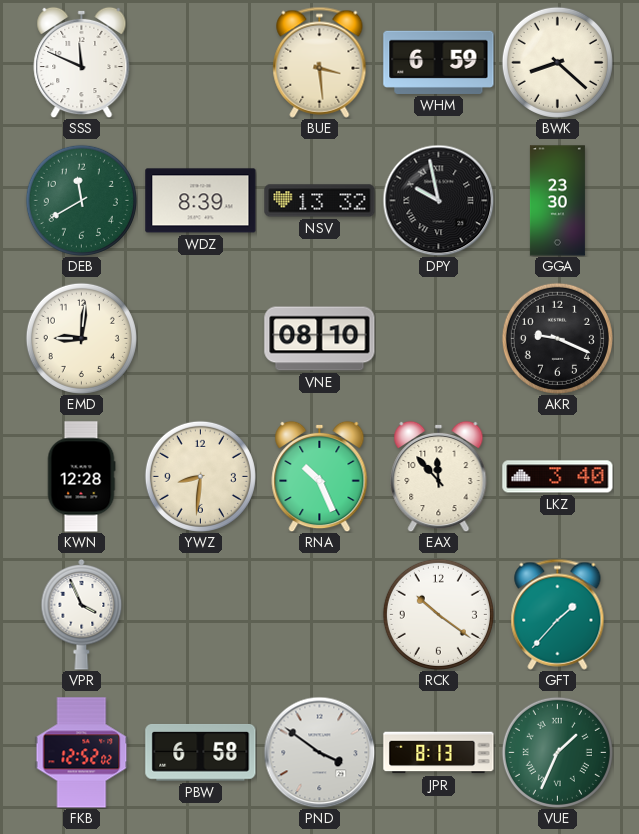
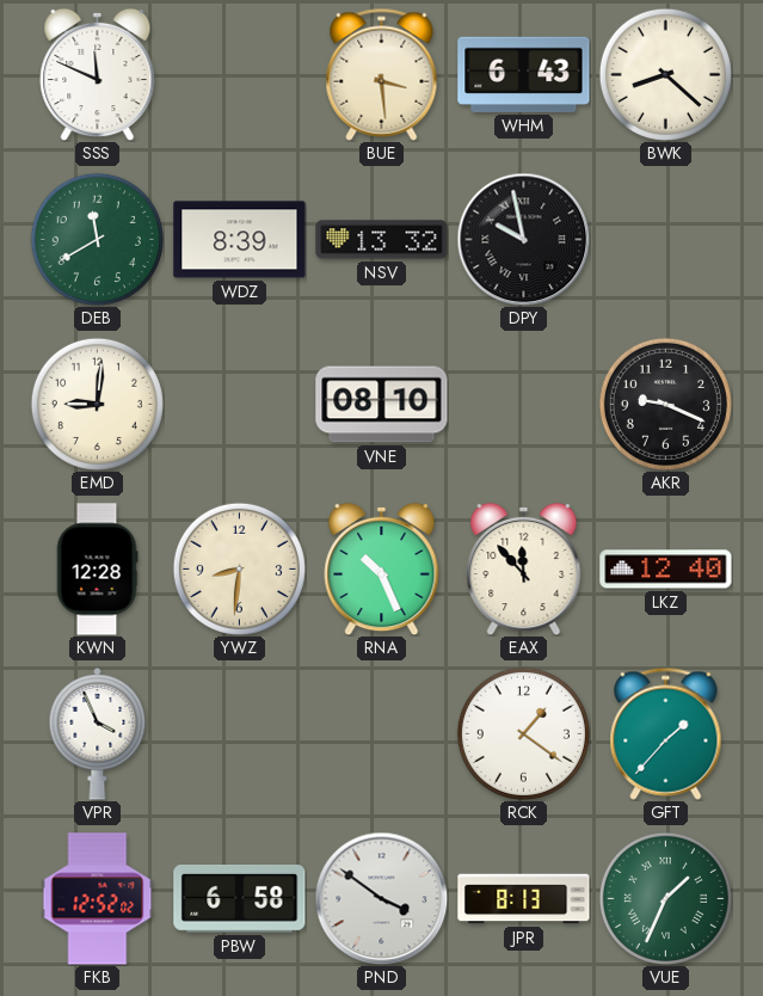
WHM: 6:59 -> 6:43
GGA: 23:30 -> none
LKZ: 3:40 -> 12:40
RCK: 10:21 -> 1:21
